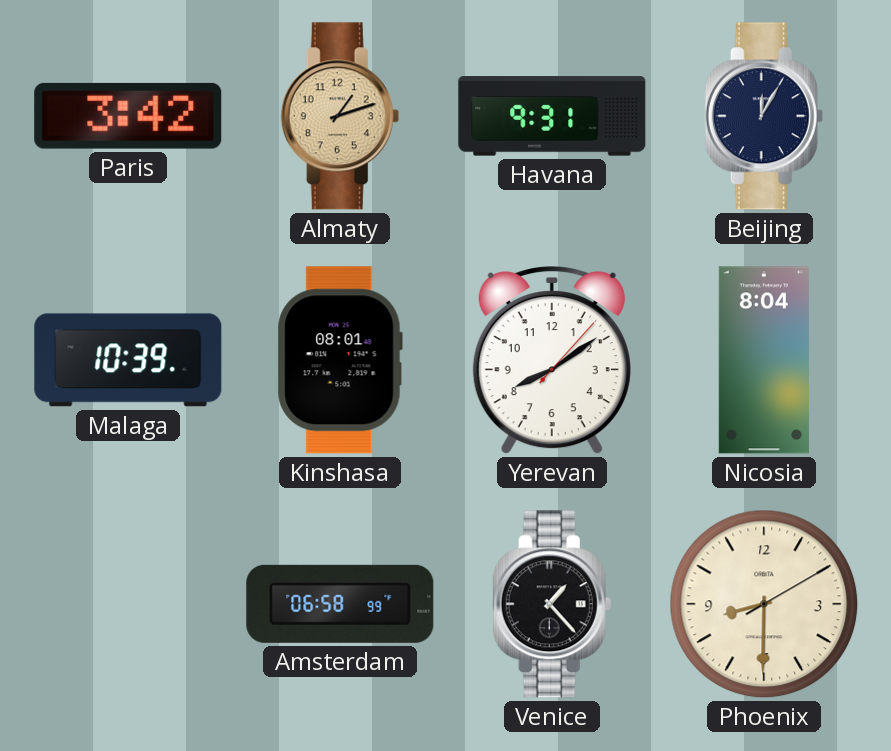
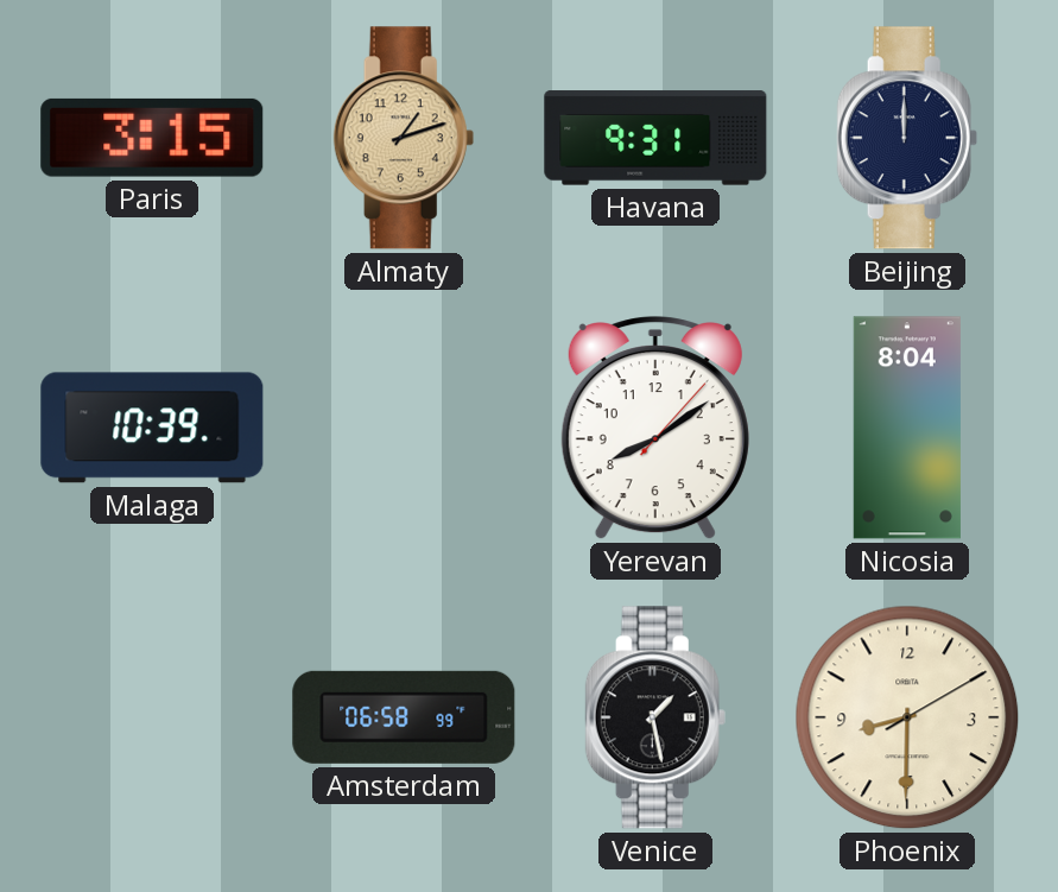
Paris: 3:42 -> 3:15
Beijing: 12:05 -> 12:00
Kinshasa: 08:01 -> none
Venice: 1:23 -> 1:28
